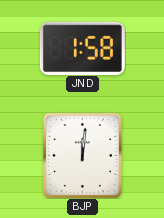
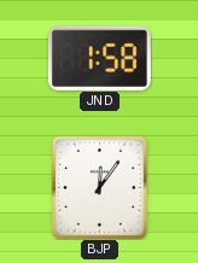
BJP: 12:01 -> 12:06
